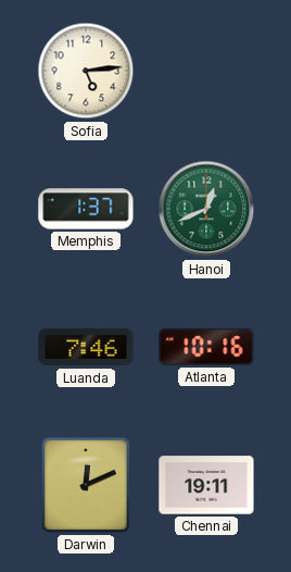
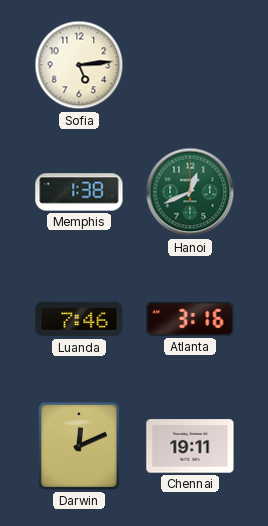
Memphis: 1:37 -> 1:38
Atlanta: 10:16 -> 3:16
